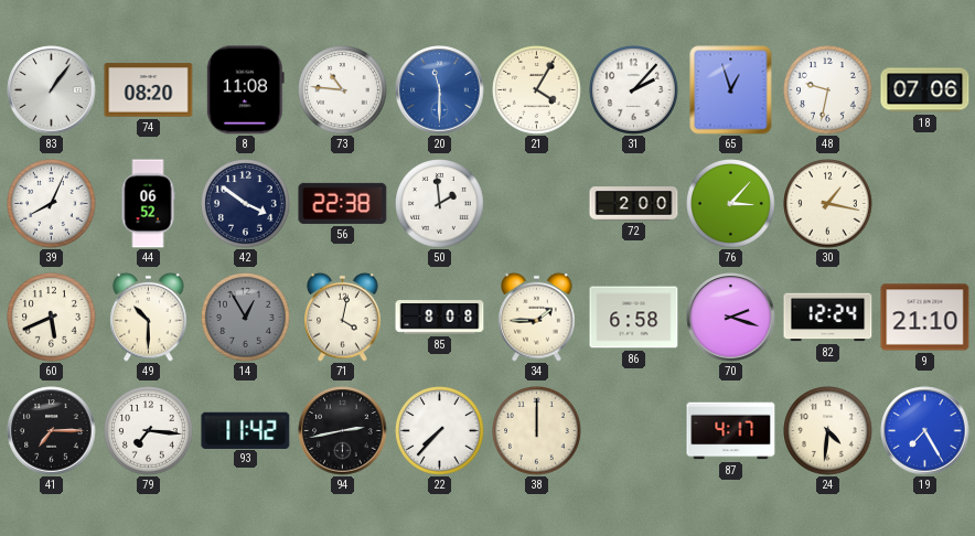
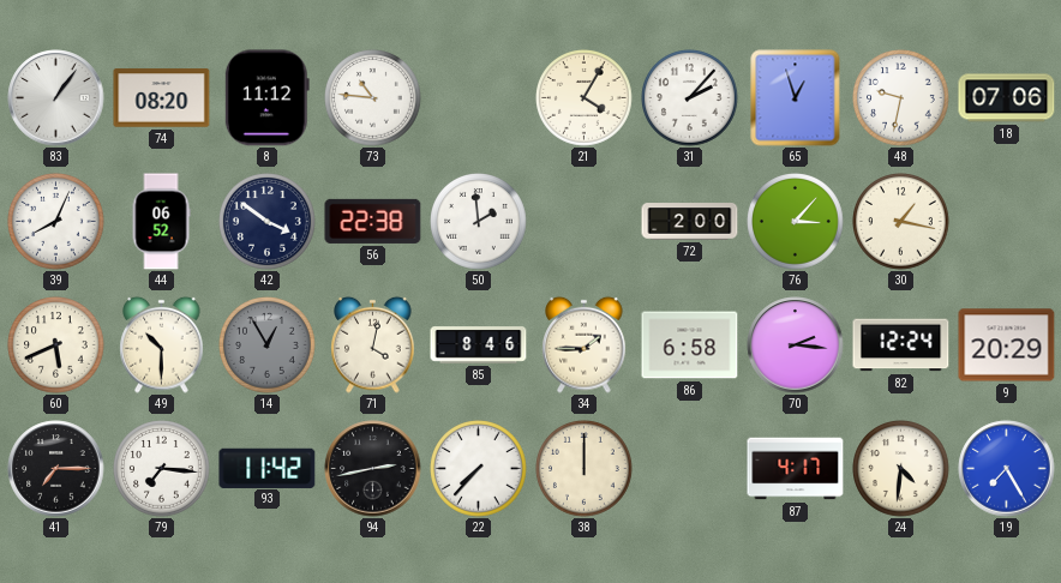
8: 11:08 -> 11:12
20: 11:30 -> none
85: 8:08 -> 8:46
70: 2:18 -> 2:16
9: 21:10 -> 20:29
